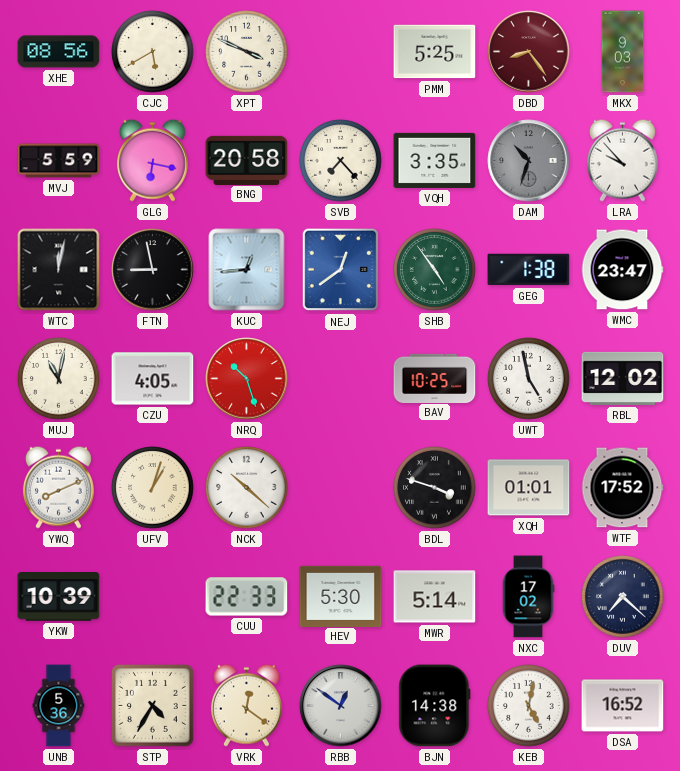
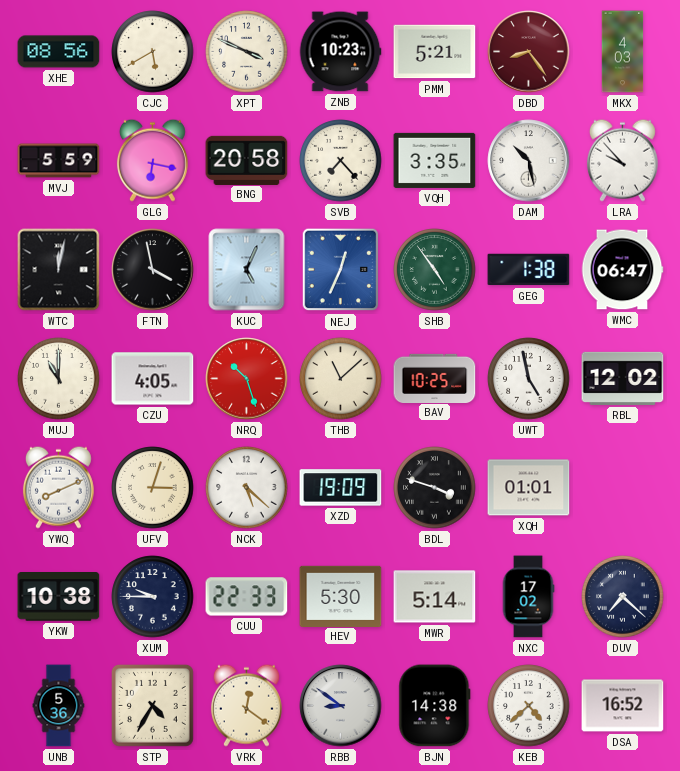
ZNB: none -> 10:23
PMM: 5:25 -> 5:21
MKX: 9:03 -> 4:03
DAM: 10:33 -> 10:28
DAM dial: grey -> white
FTN: 8:58 -> 3:58
KUC: 12:44 -> 5:04
NEJ: 12:39 -> 12:34
WMC: 23:47 -> 06:47
MUJ: 11:02 -> 11:00
THB: none -> 11:08
UFV: 1:03 -> 3:03
NCK: 10:22 -> 5:22
XZD: none -> 19:09
WTF: 17:52 -> none
YKW: 10:39 -> 10:38
XUM: none -> 9:45
RBB: 12:51 -> 8:51
KEB: 5:02 -> 4:38
